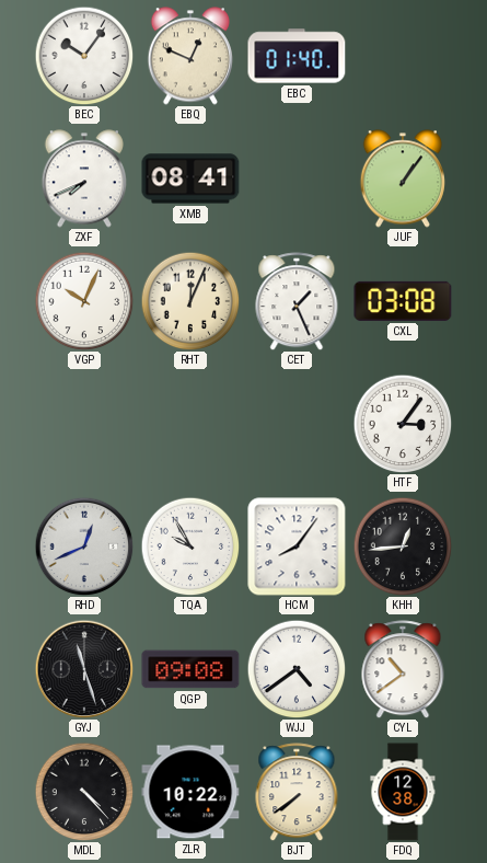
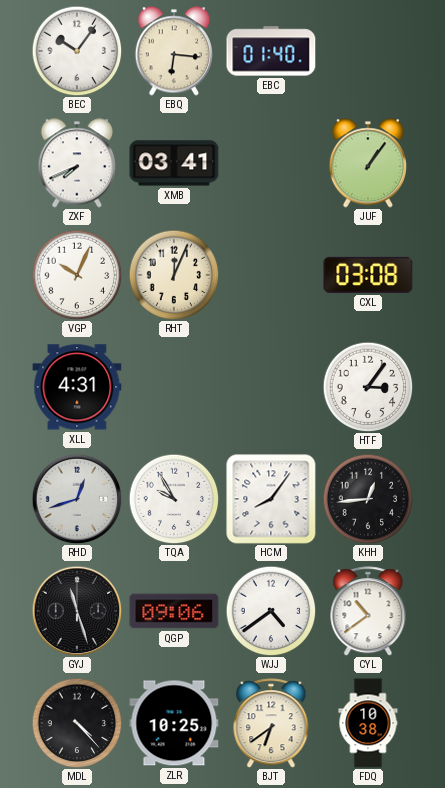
EBQ: 12:49 -> 6:16
XMB: 08:41 -> 03:41
CET: 1:26 -> none
XLL: none -> 4:31
RHD: 12:41 -> 12:42
QGP: 09:08 -> 09:06
ZLR: 10:22 -> 10:25
BJT: 7:39 -> 6:39
FDQ: 12:38 -> 10:38
